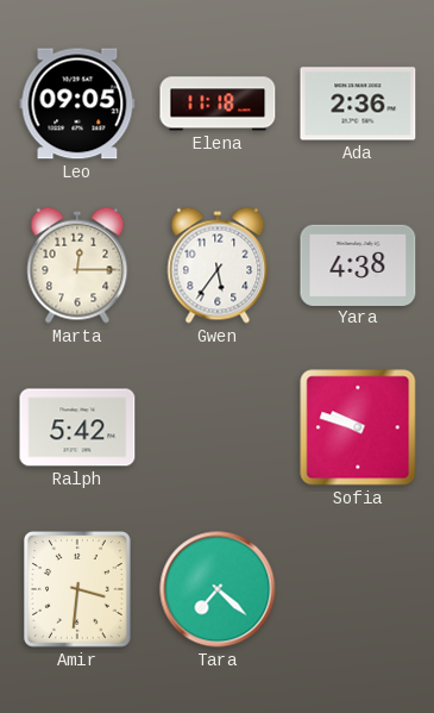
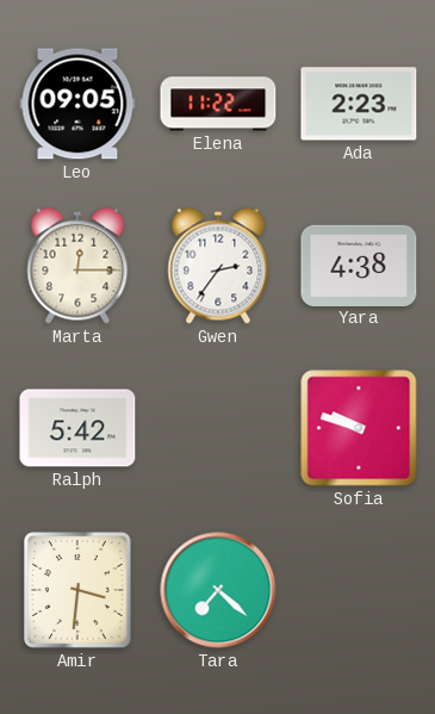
Elena: 11:18 -> 11:22
Ada: 2:36 -> 2:23
Gwen: 5:36 -> 2:36
